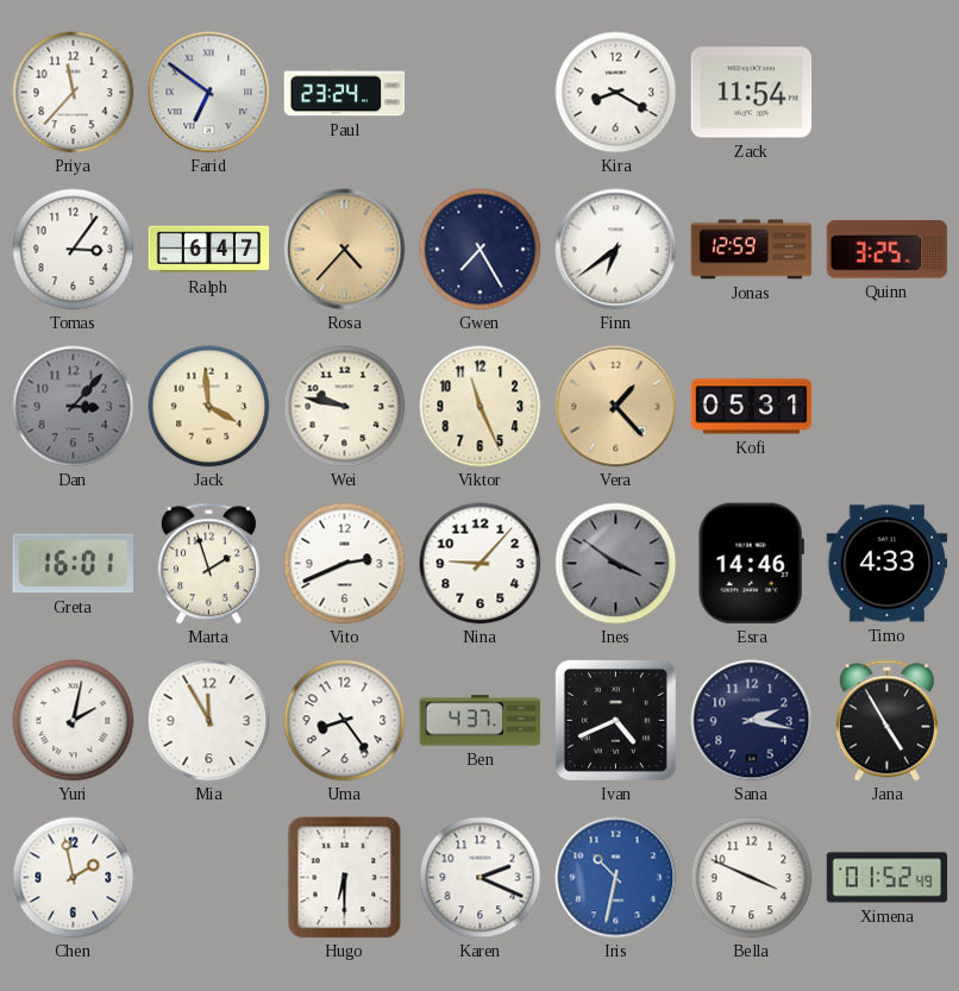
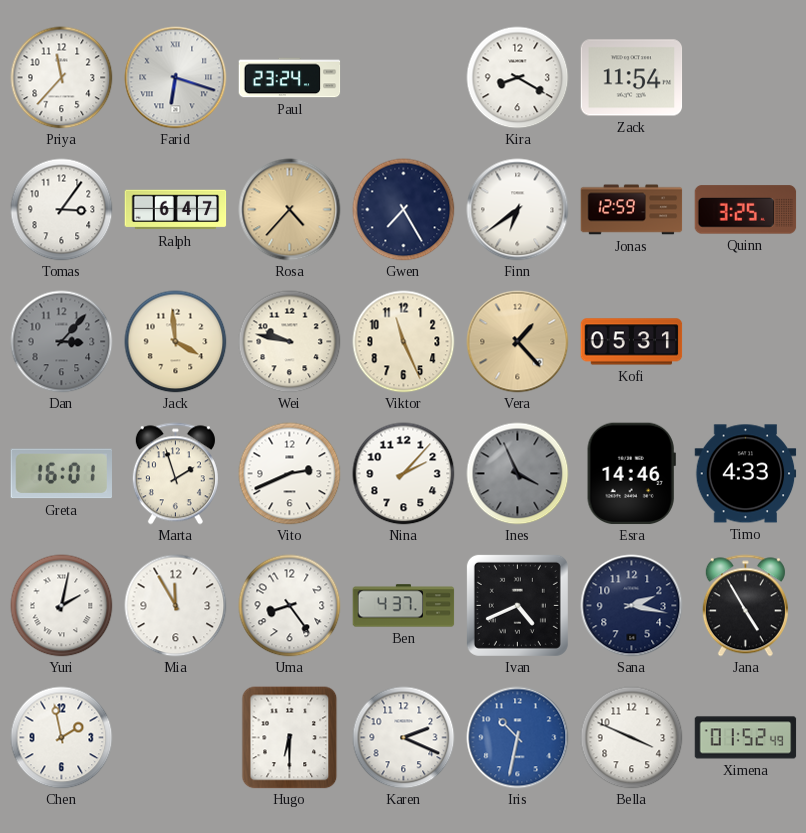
Farid: 6:51 -> 6:18
Nina: 9:07 -> 2:07
Ines: 3:51 -> 3:56
